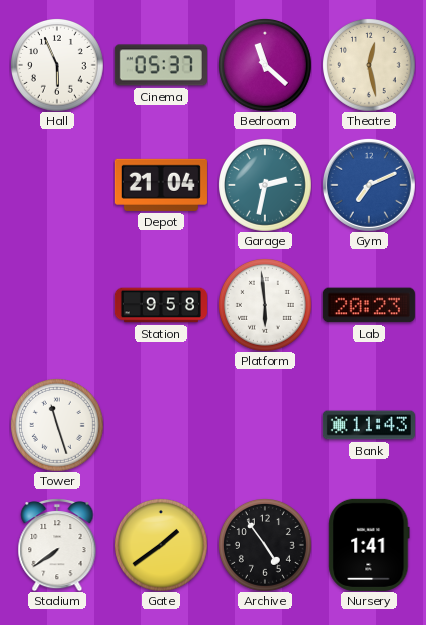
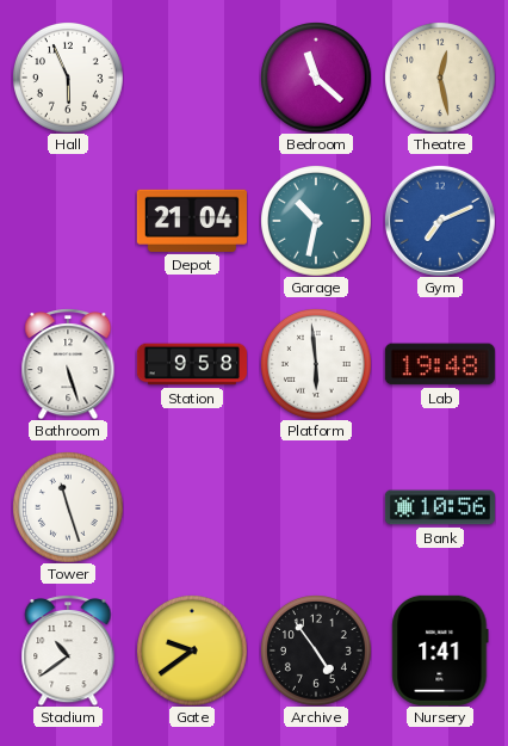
Cinema: 05:37 -> none
Garage: 2:32 -> 10:32
Bathroom: none -> 5:27
Lab: 20:23 -> 19:48
Bank: 11:43 -> 10:56
Stadium: 7:39 -> 10:39
Gate: 1:39 -> 9:39
